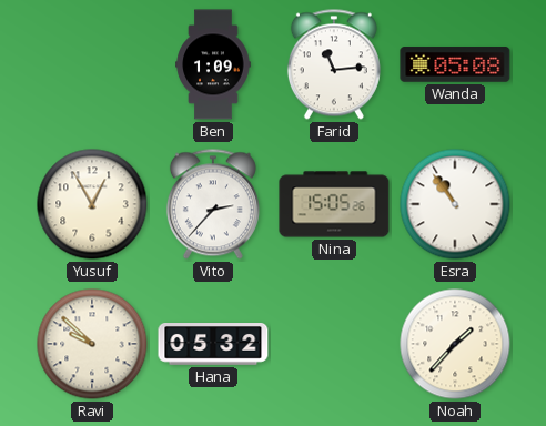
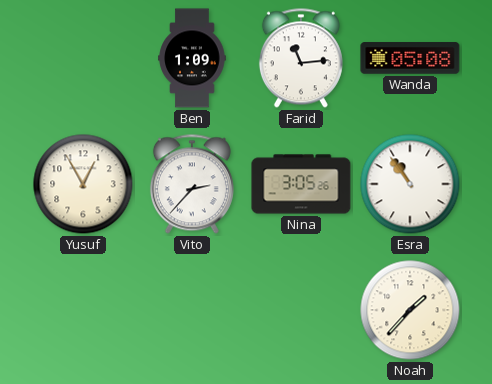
Nina: 15:05 -> 3:05
Ravi: 9:52 -> none
Hana: 05:32 -> none
